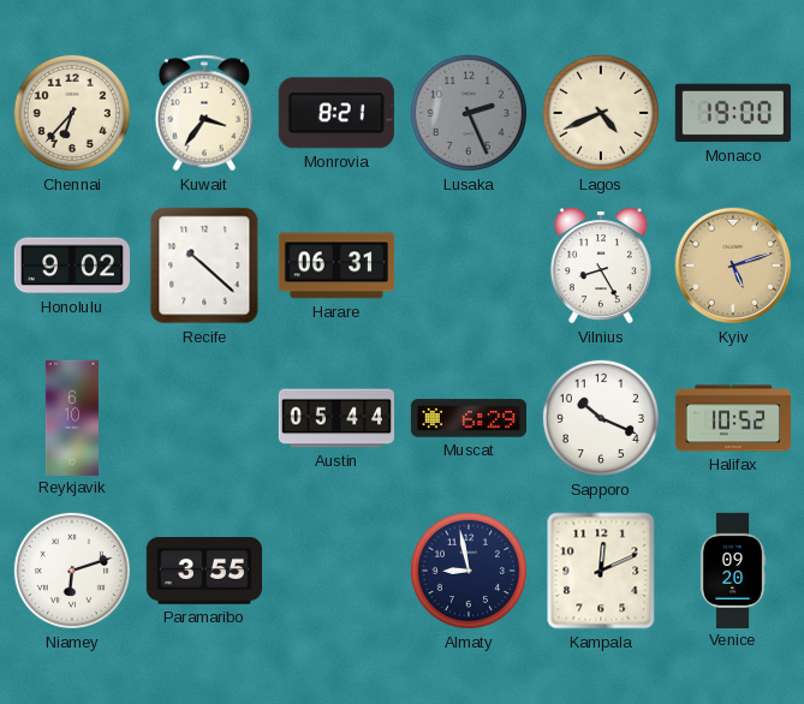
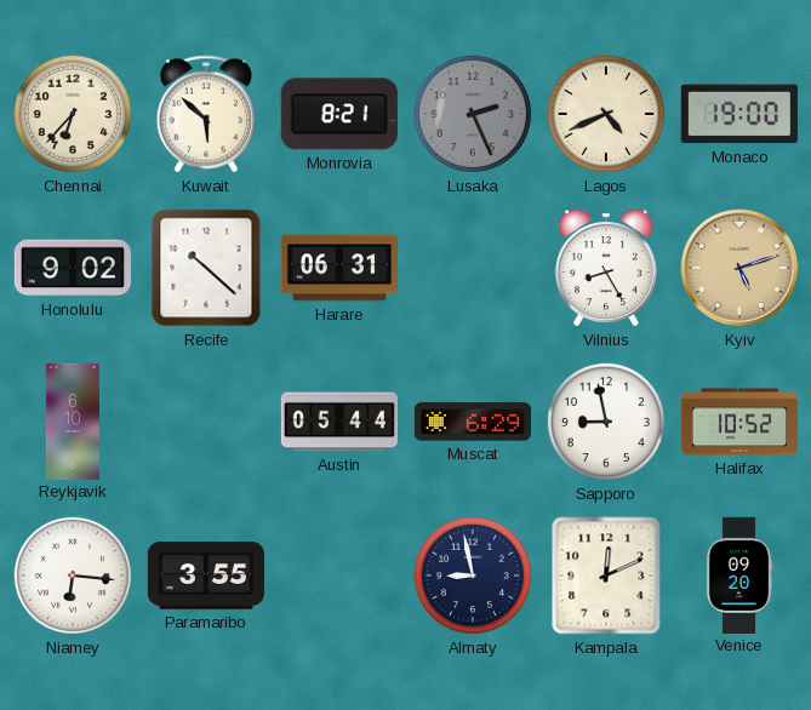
Kuwait: 3:36 -> 5:52
Sapporo: 10:19 -> 8:58
Niamey: 6:12 -> 6:16
